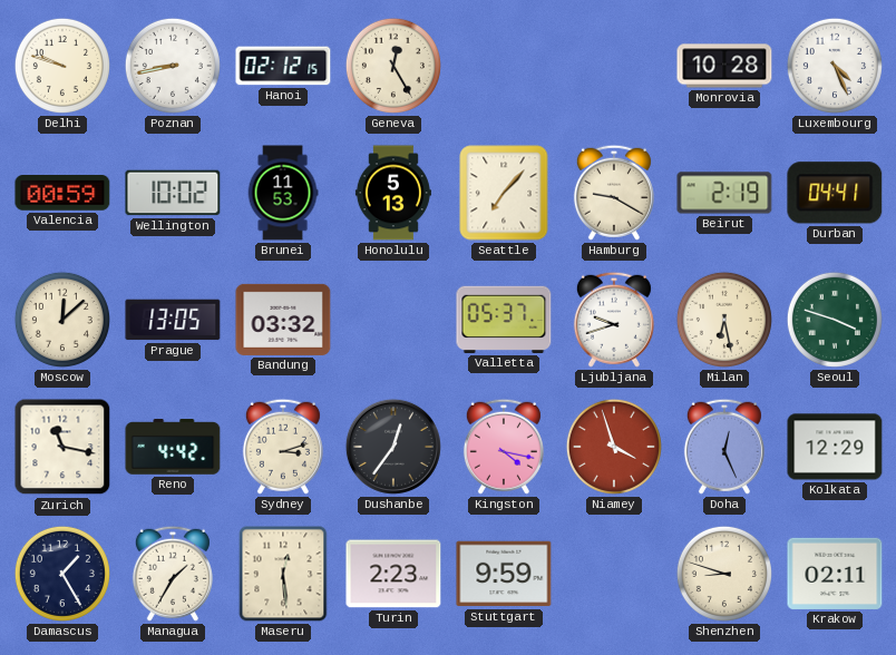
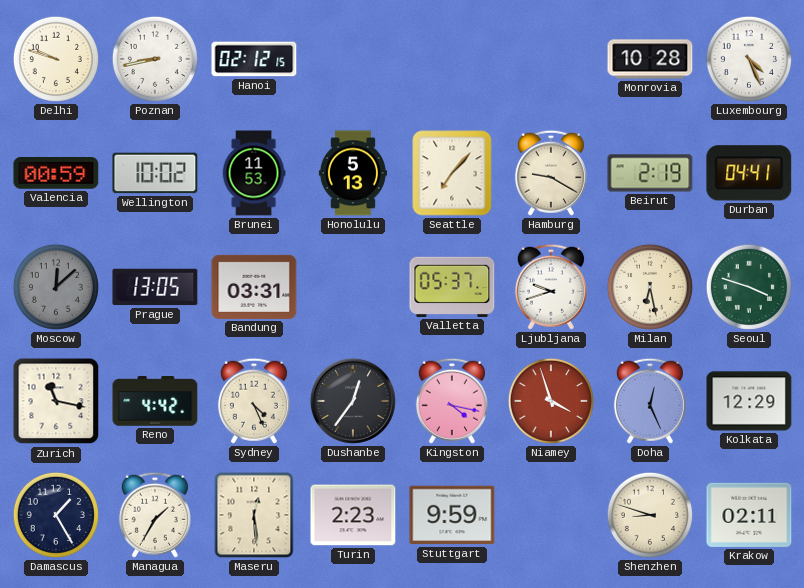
Geneva: 12:25 -> none
Moscow dial: cream -> grey
Bandung: 03:32 -> 03:31
Sydney: 3:12 -> 4:26
